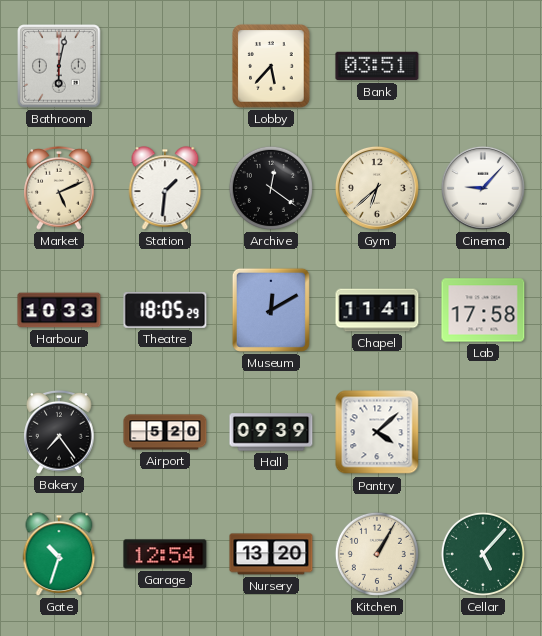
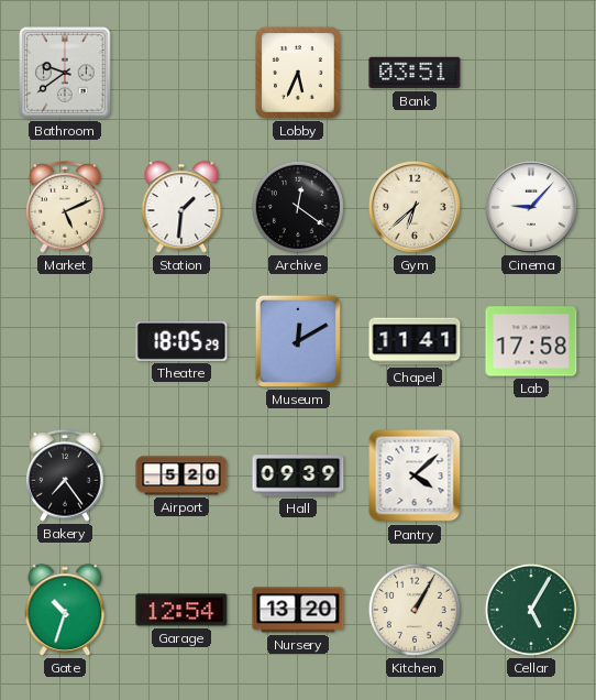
Bathroom: 6:02 -> 9:39
Lobby: 5:37 -> 5:34
Harbour: 10:33 -> none
Cellar: 5:07 -> 5:05
